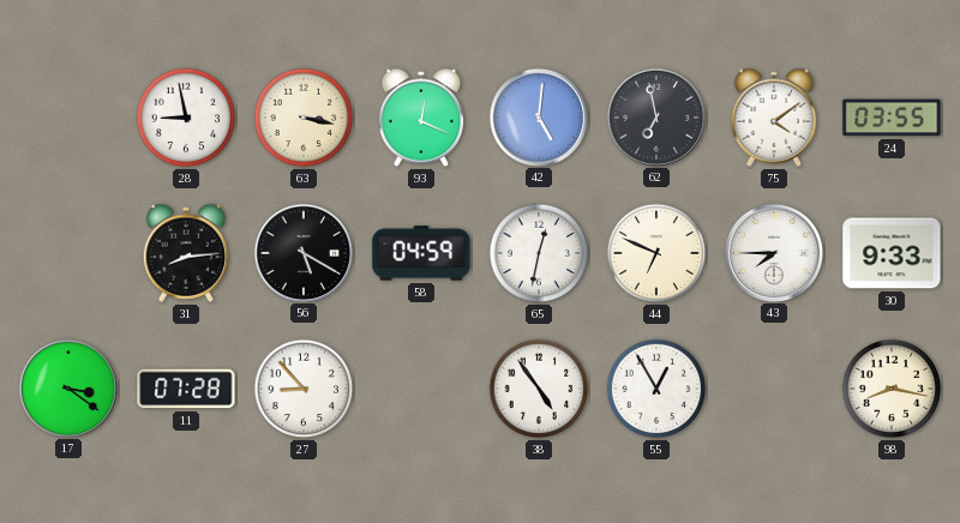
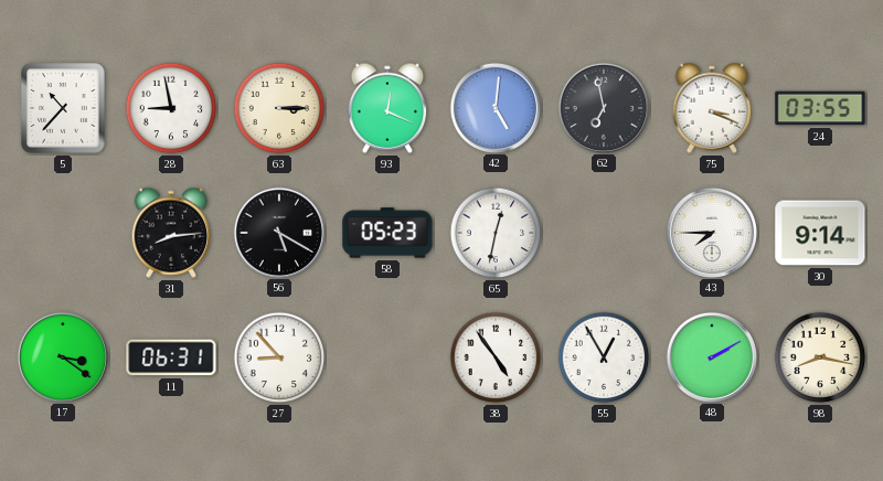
5: none -> 10:37
63: 3:17 -> 3:15
75: 4:09 -> 3:19
58: 04:59 -> 05:23
44: 6:49 -> none
30: 9:33 -> 9:14
11: 07:28 -> 06:31
48: none -> 2:10
